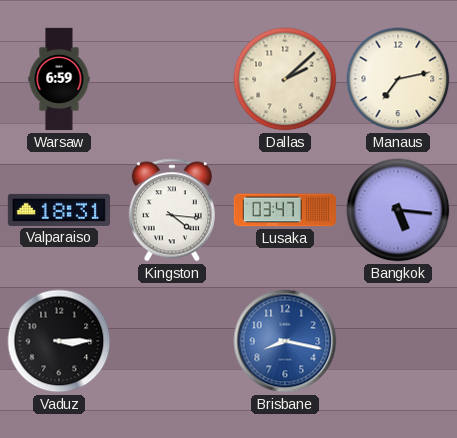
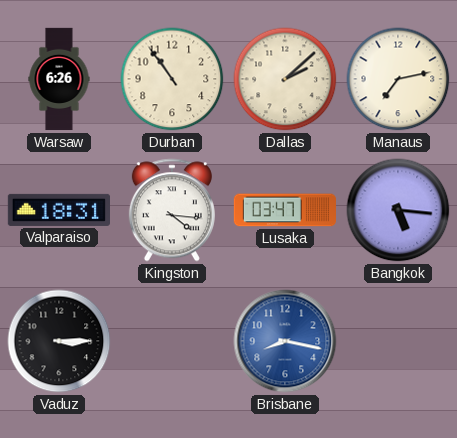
Warsaw: 6:59 -> 6:26
Durban: none -> 10:54
